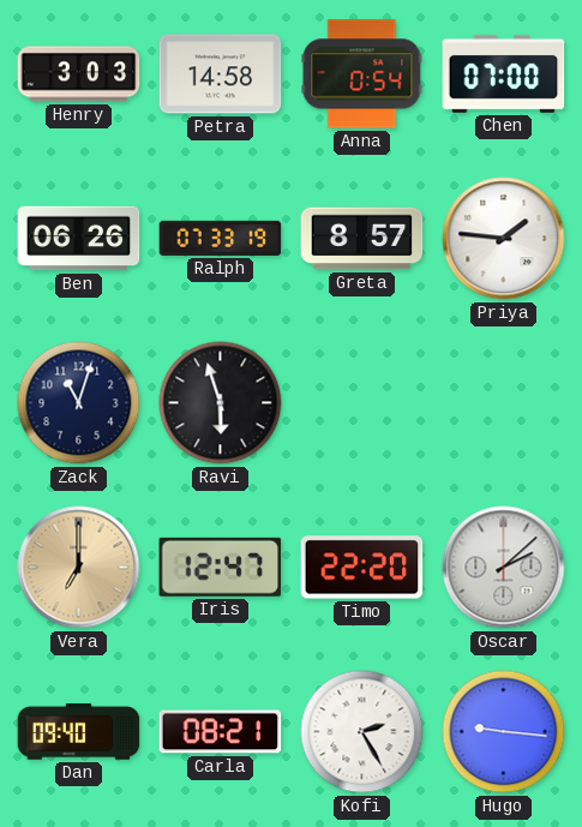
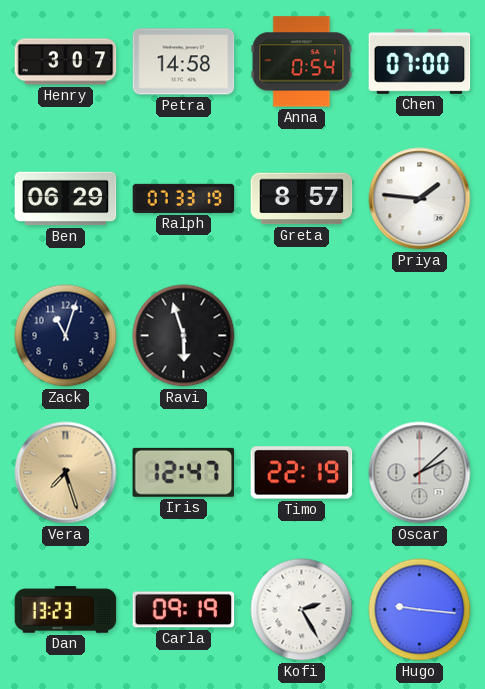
Henry: 3:03 -> 3:07
Ben: 06:26 -> 06:29
Vera: 7:00 -> 7:27
Timo: 22:20 -> 22:19
Dan: 09:40 -> 13:23
Carla: 08:21 -> 09:19
